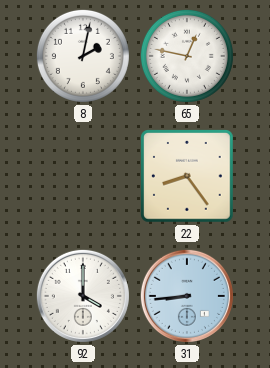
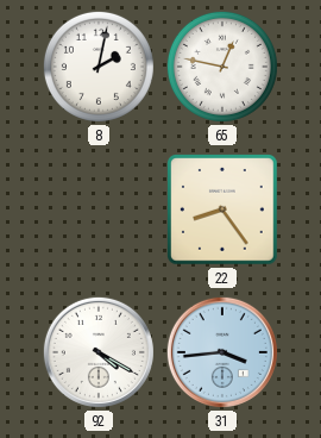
92: 4:00 -> 4:20
31: 8:44 -> 3:44
